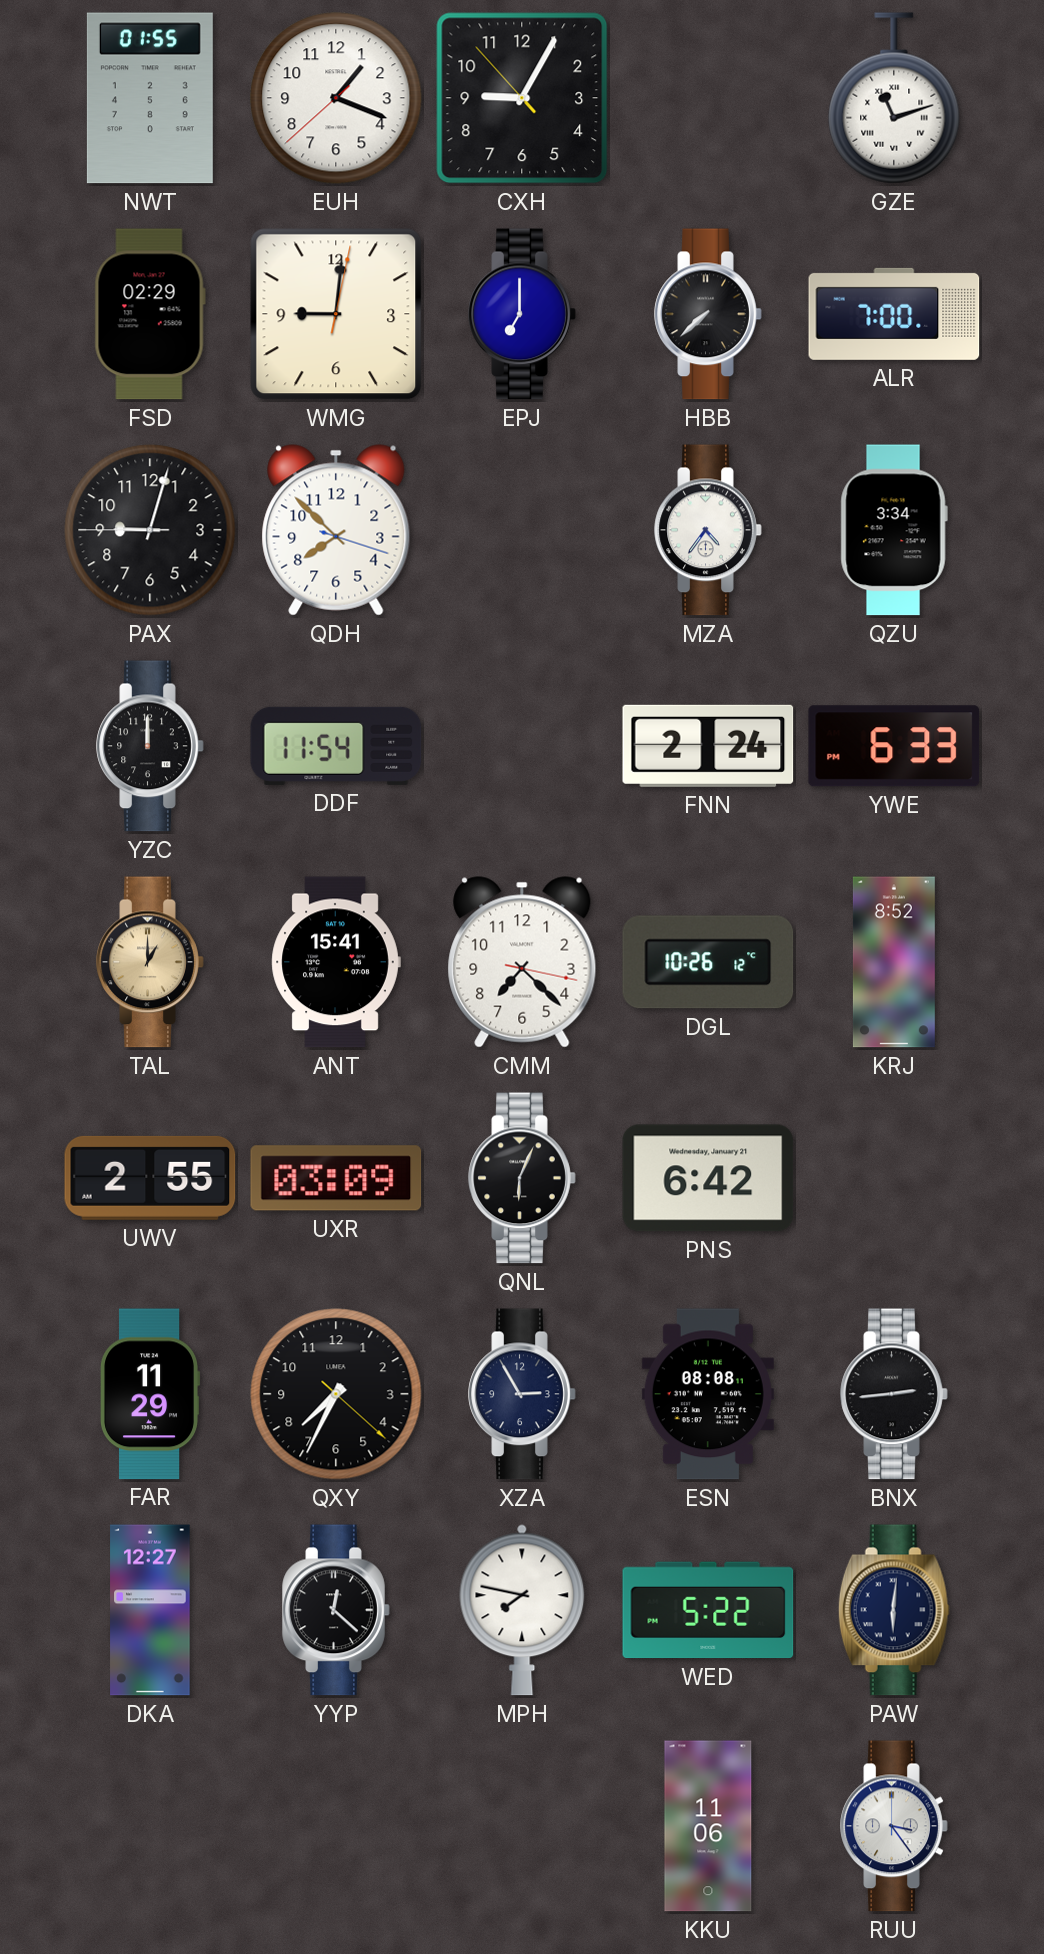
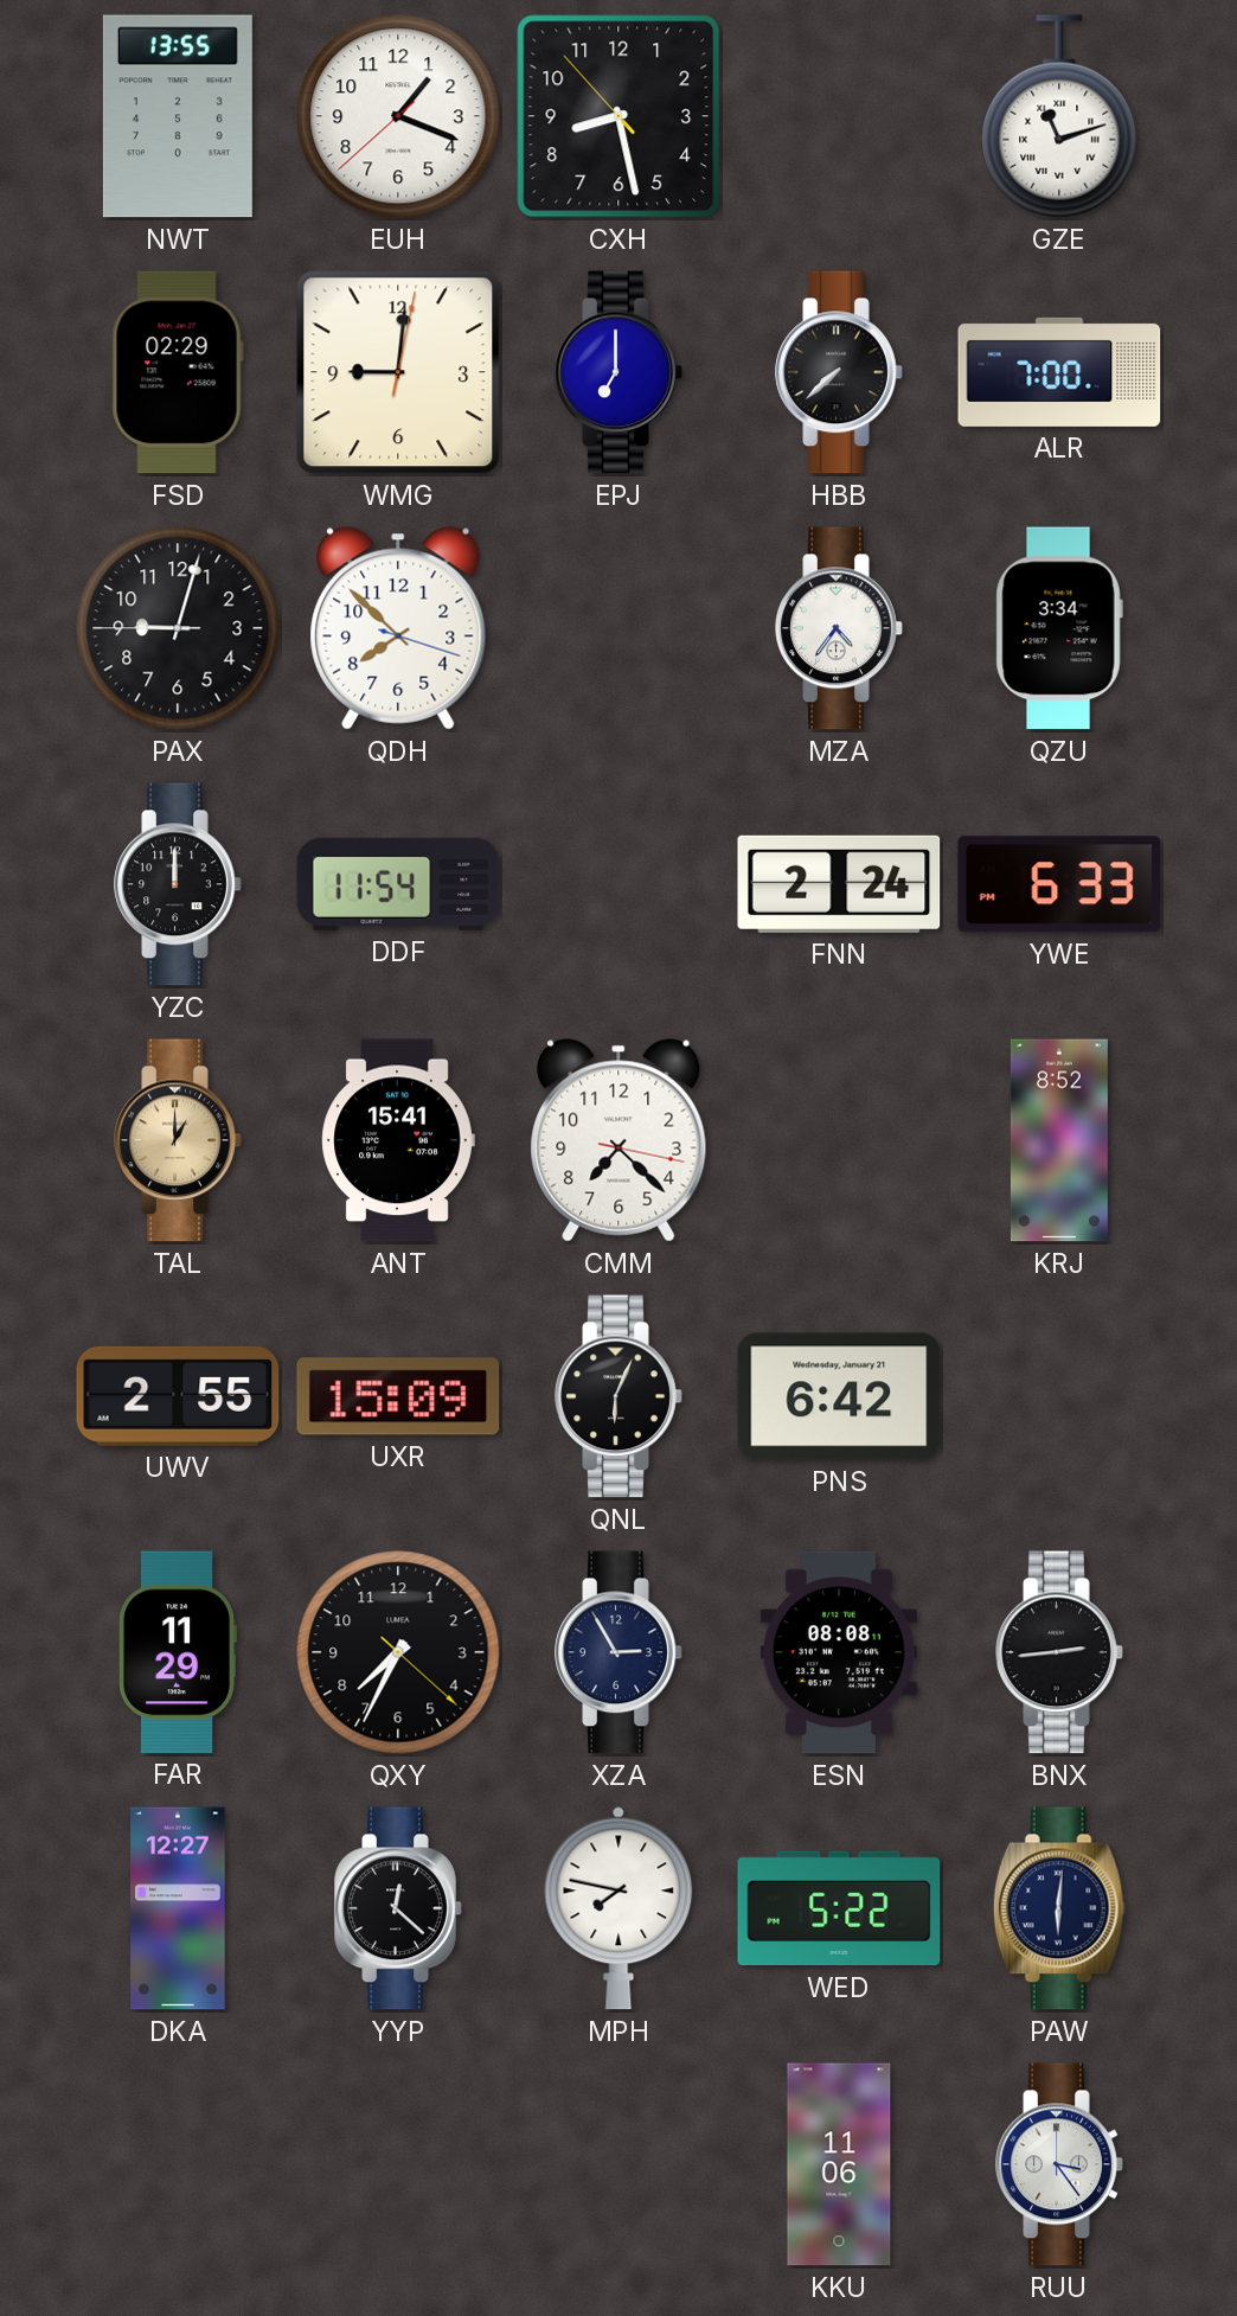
NWT: 01:55 -> 13:55
CXH: 9:04 -> 8:27
DGL: 10:26 -> none
UXR: 03:09 -> 15:09
